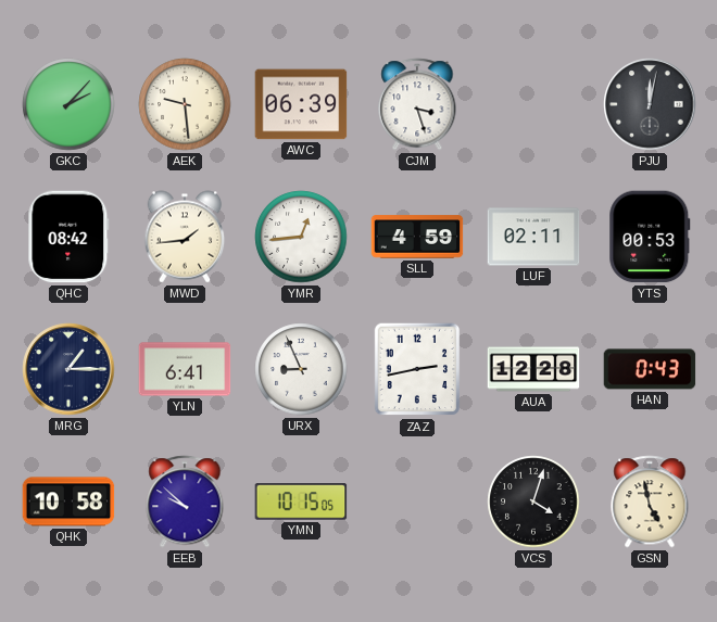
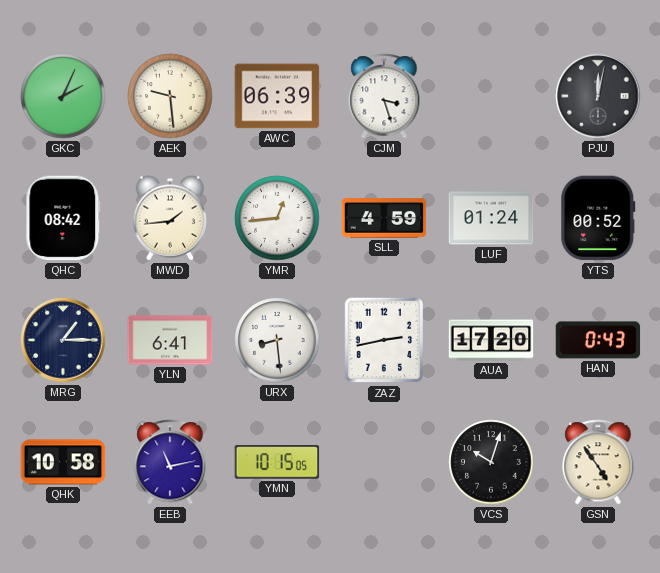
GKC: 2:07 -> 2:04
LUF: 02:11 -> 01:24
YTS: 00:53 -> 00:52
URX: 8:56 -> 8:29
AUA: 12:28 -> 17:20
EEB: 9:52 -> 11:13
VCS: 4:03 -> 10:03
GSN: 4:58 -> 4:54
